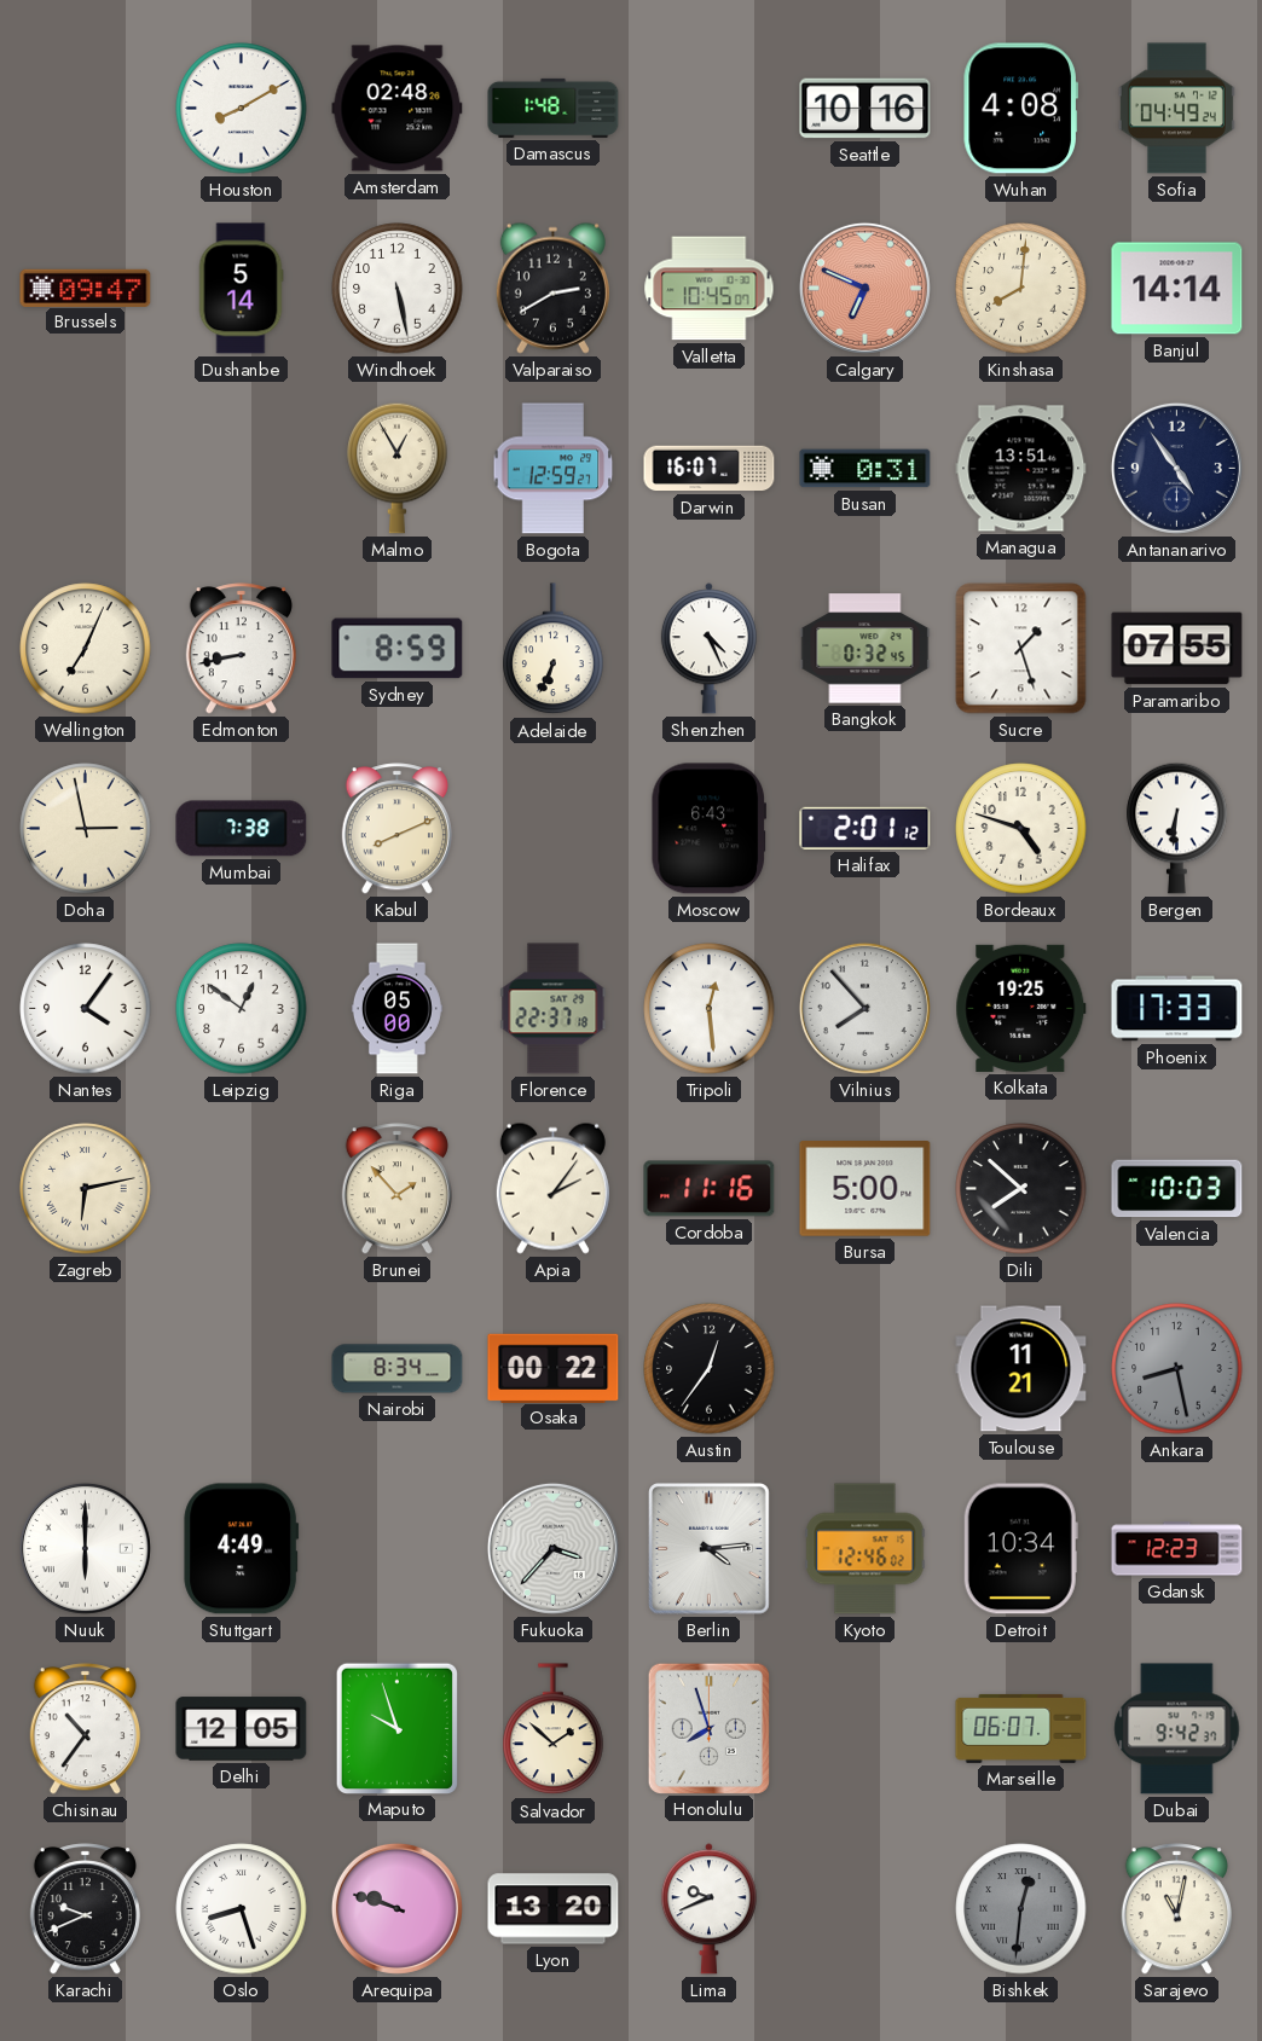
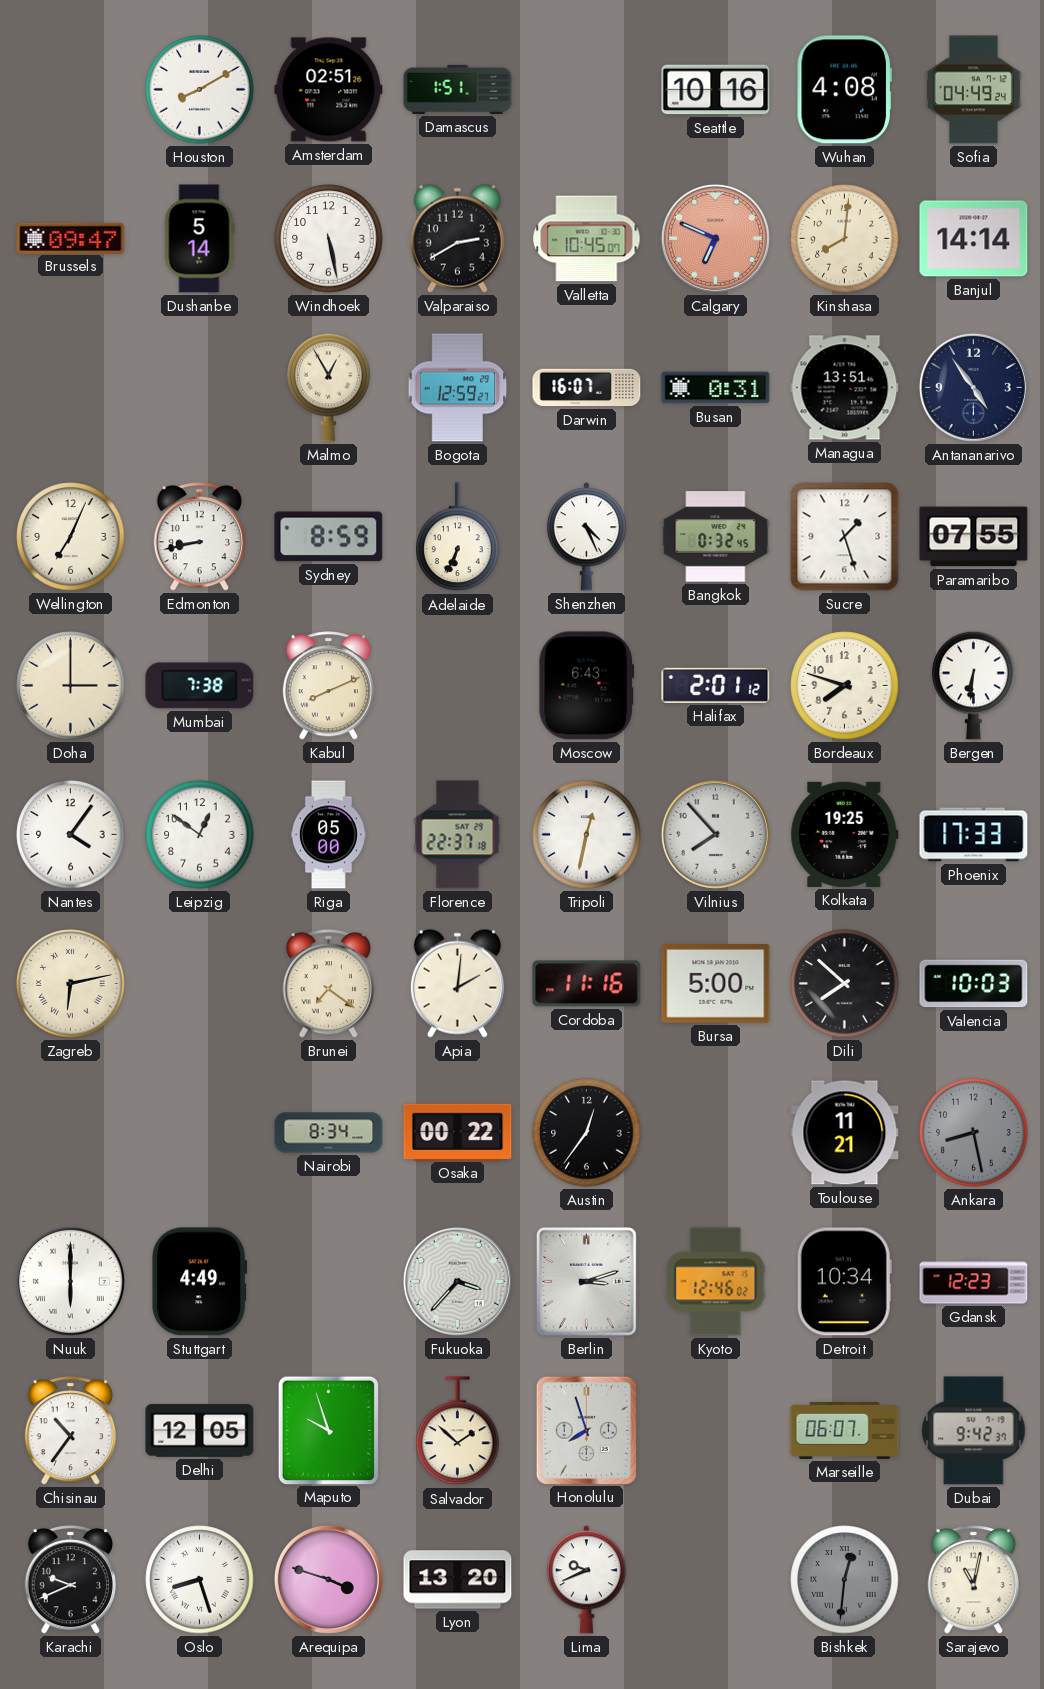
Amsterdam: 02:48 -> 02:51
Damascus: 1:48 -> 1:51
Doha: 2:58 -> 3:00
Bordeaux: 4:48 -> 7:48
Tripoli: 12:29 -> 12:32
Brunei: 1:53 -> 7:21
Apia: 2:06 -> 2:01
Berlin: 4:14 -> 3:12
Arequipa: 9:48 -> 3:48
